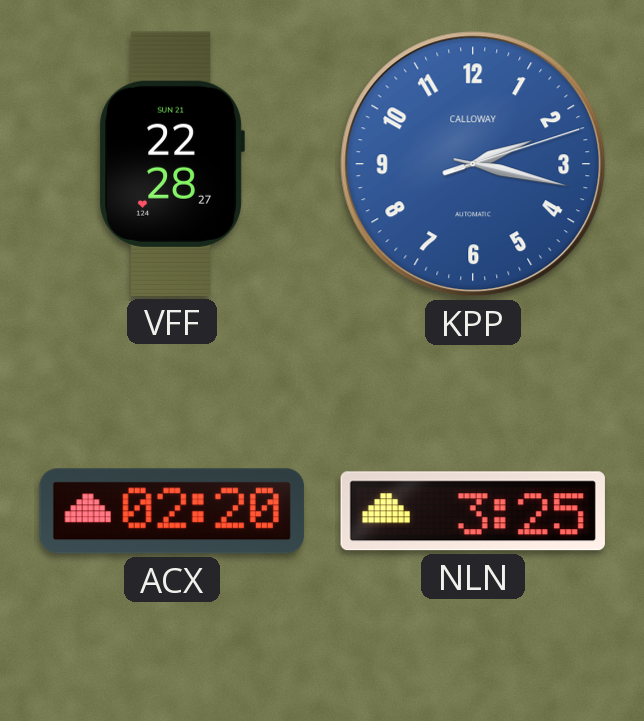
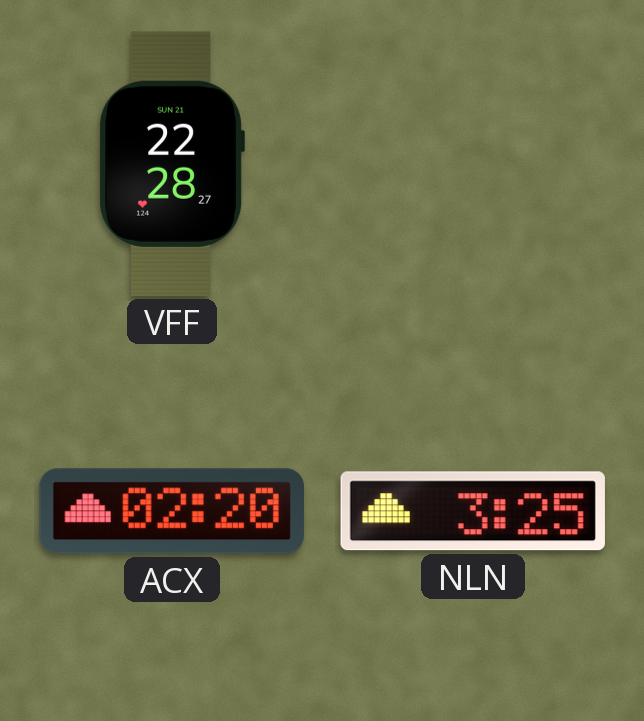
KPP: 2:17 -> none
